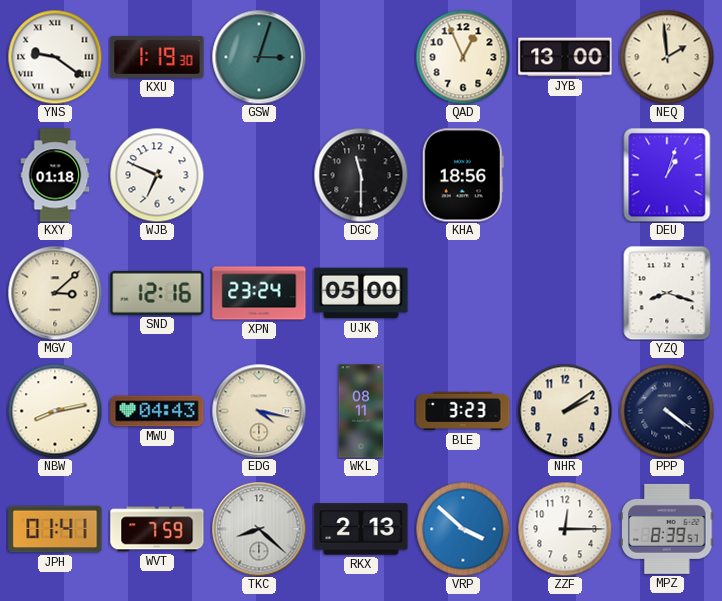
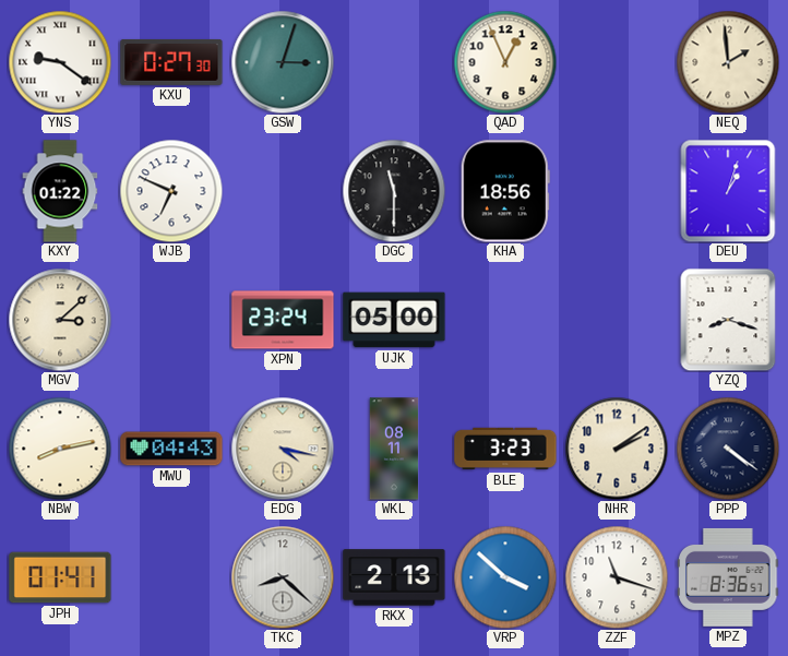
KXU: 1:19 -> 0:27
JYB: 13:00 -> none
KXY: 01:18 -> 01:22
SND: 12:16 -> none
WVT: 7:59 -> none
ZZF: 12:15 -> 11:18
MPZ: 8:39 -> 8:36
